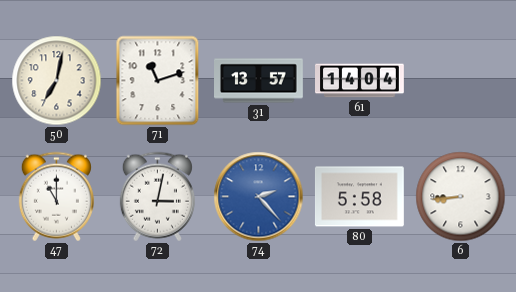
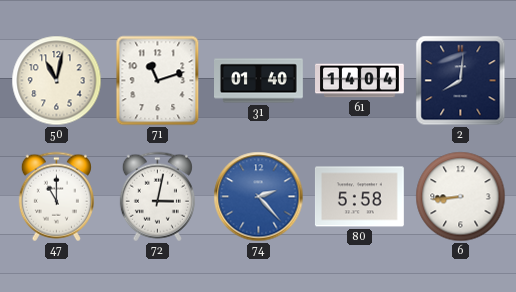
50: 7:02 -> 11:02
31: 13:57 -> 01:40
2: none -> 8:01
